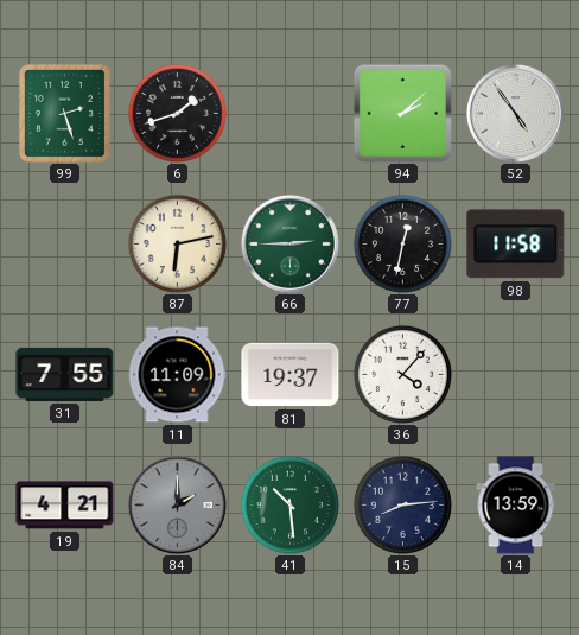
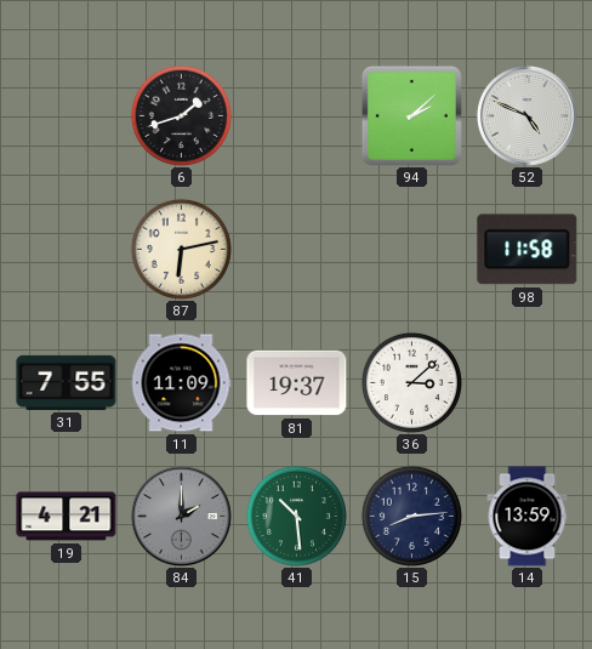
99: 2:27 -> none
52: 4:54 -> 4:49
66: 2:45 -> none
77: 12:32 -> none
36: 4:07 -> 3:08
